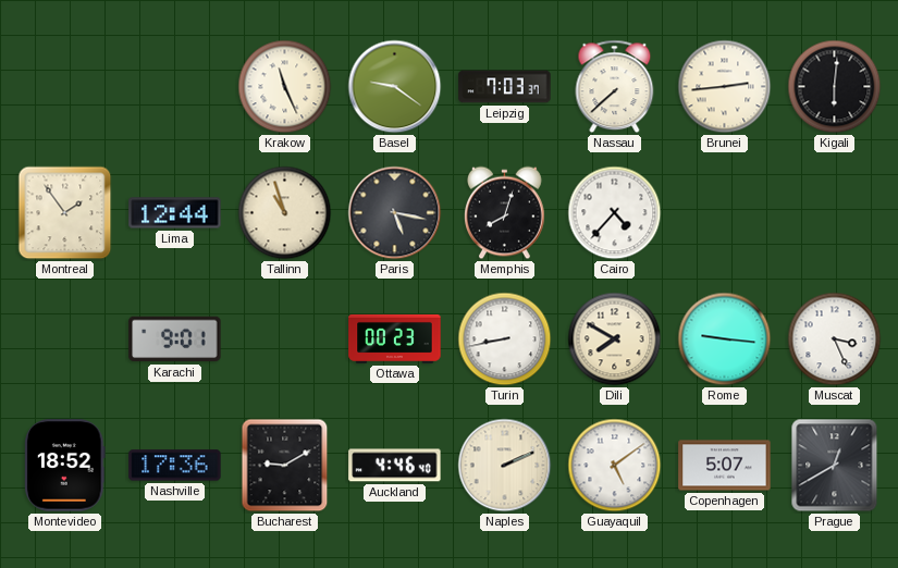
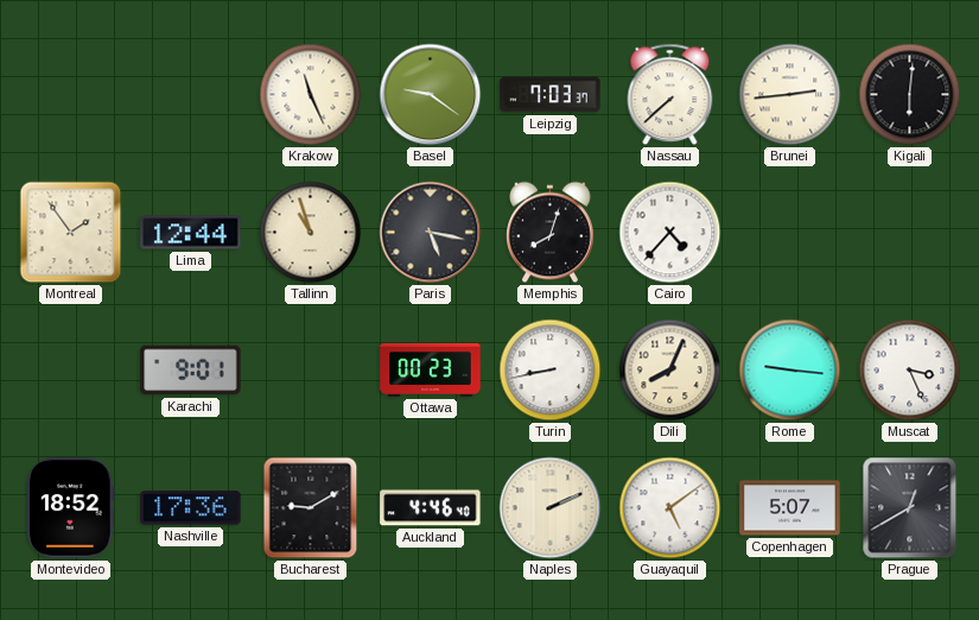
Dili: 7:50 -> 8:04
